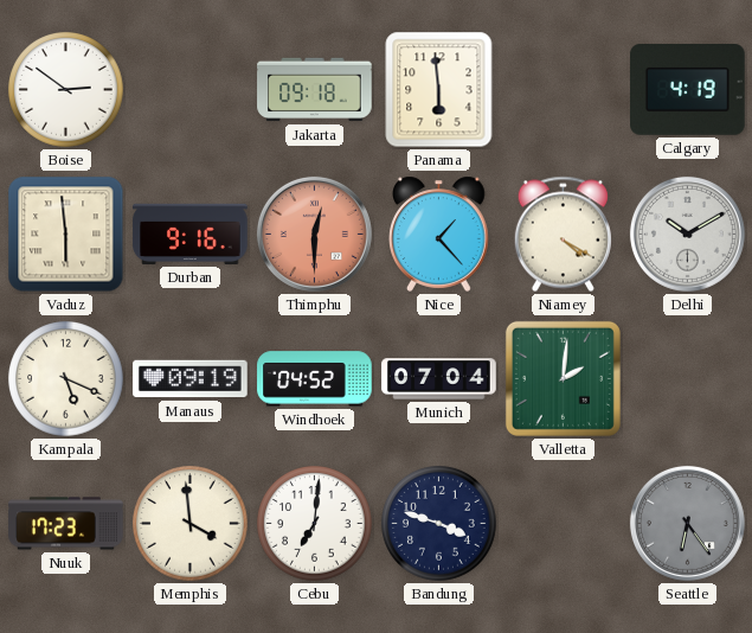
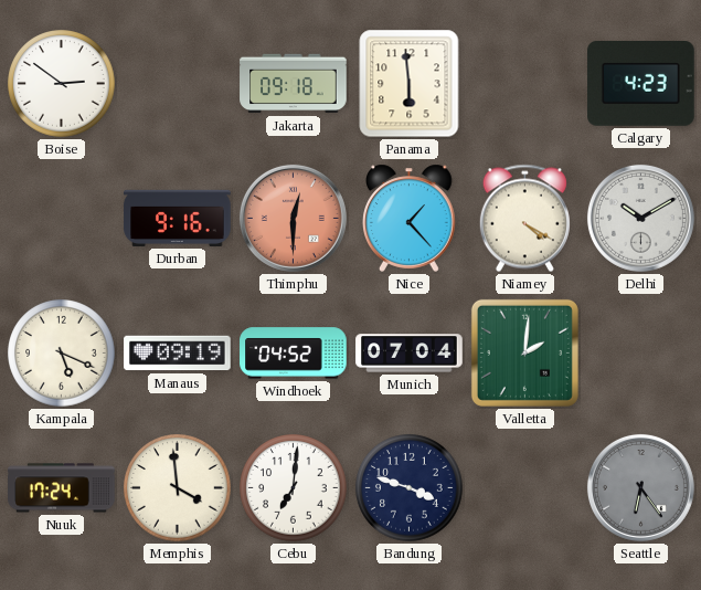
Calgary: 4:19 -> 4:23
Vaduz: 5:59 -> none
Nuuk: 17:23 -> 17:24
